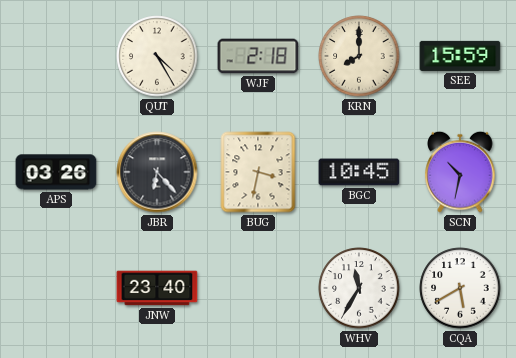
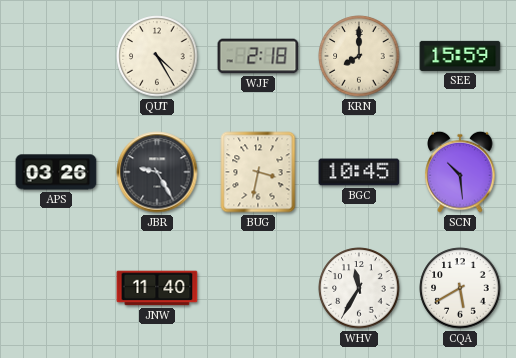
JBR: 6:23 -> 9:25
SCN: 10:32 -> 10:29
JNW: 23:40 -> 11:40
